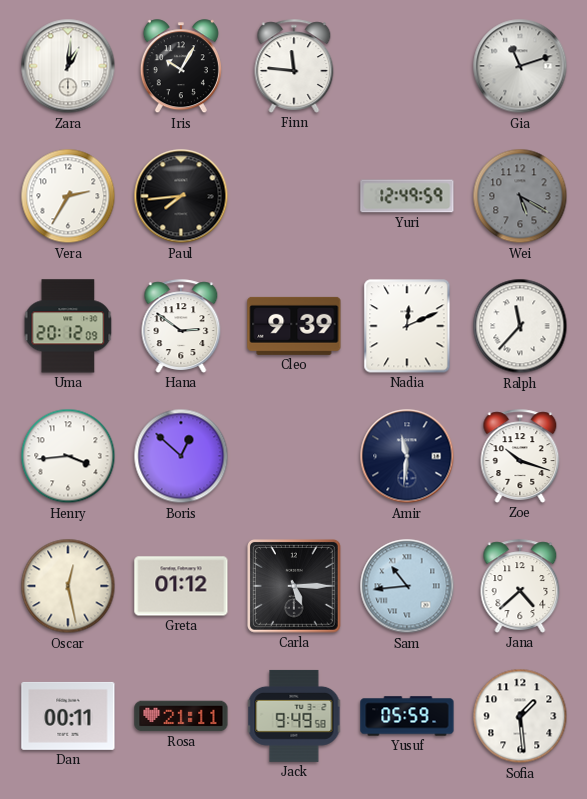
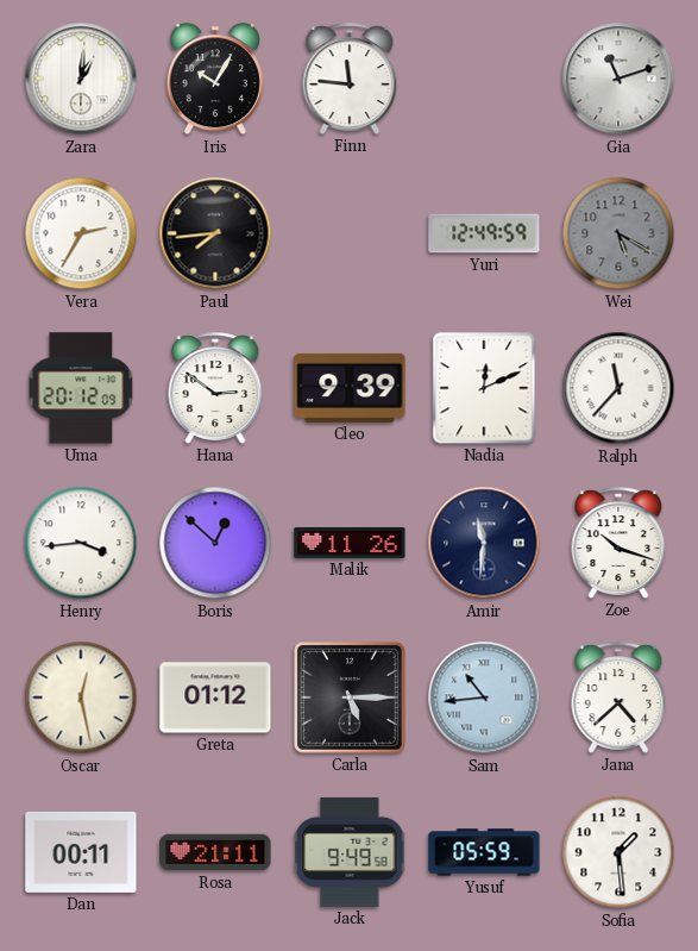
Malik: none -> 11:26
